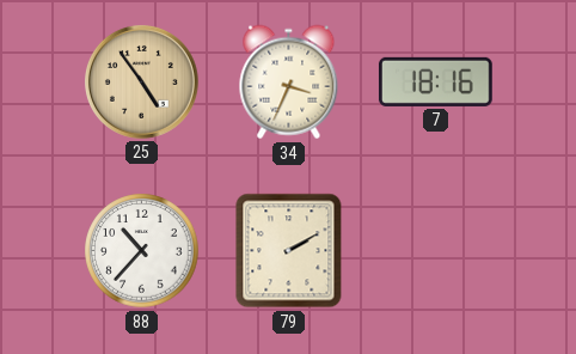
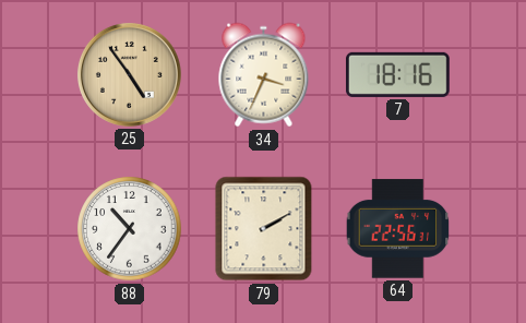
88: 10:37 -> 10:36
64: none -> 22:56
